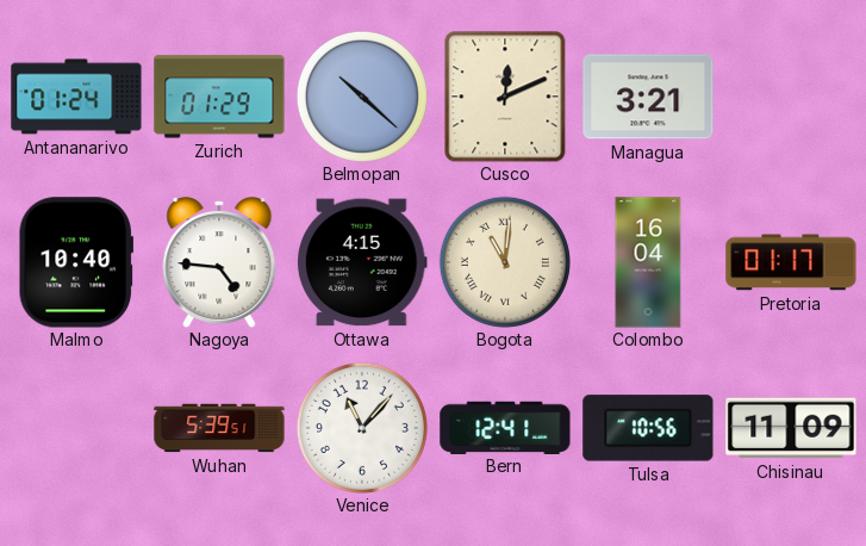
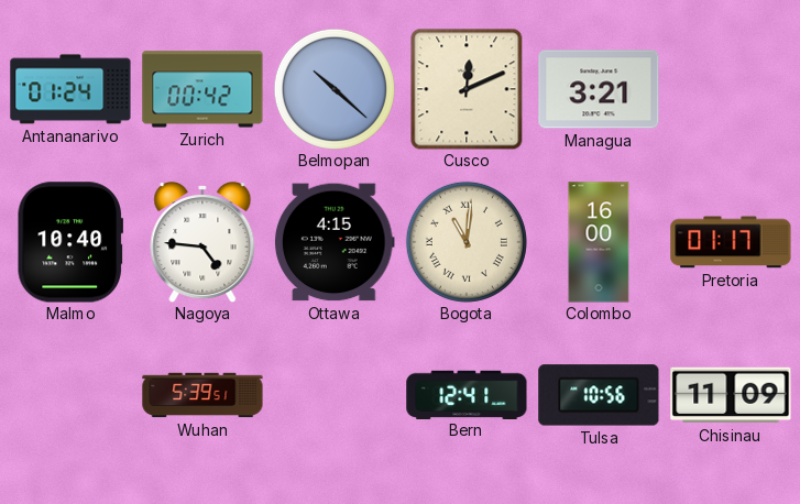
Zurich: 01:29 -> 00:42
Colombo: 16:04 -> 16:00
Venice: 11:07 -> none
